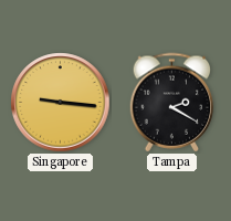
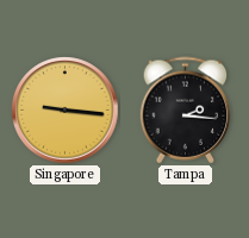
Tampa: 2:20 -> 2:16
